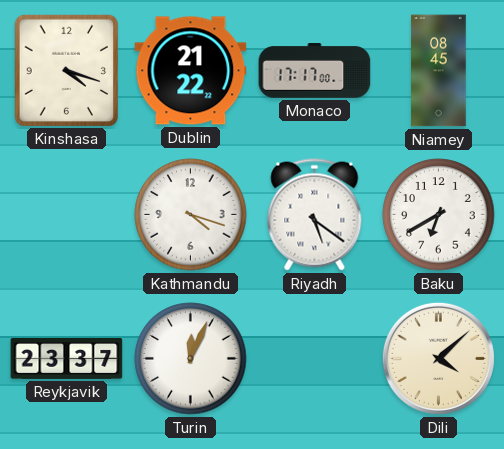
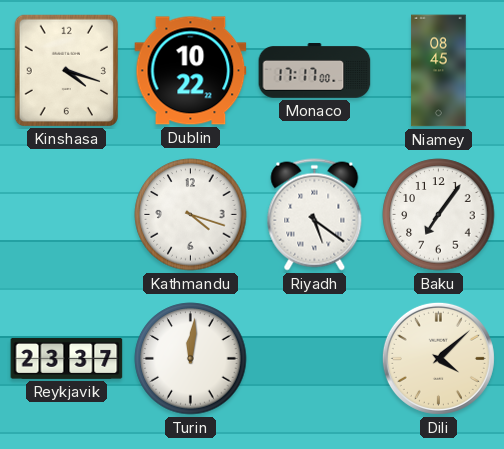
Dublin: 21:22 -> 10:22
Baku: 6:40 -> 7:06
Turin: 12:04 -> 12:01
